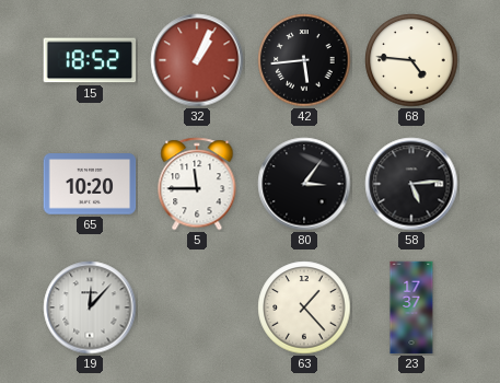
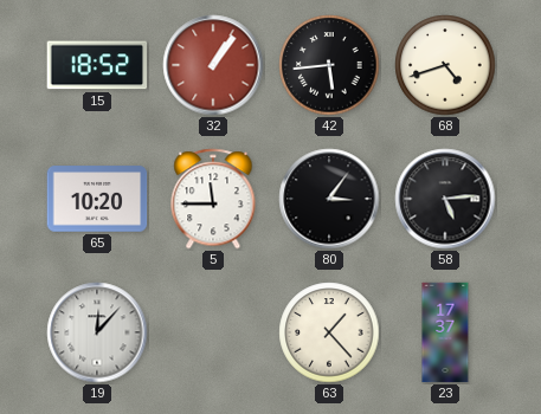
32: 1:04 -> 1:06
68: 4:46 -> 4:42
